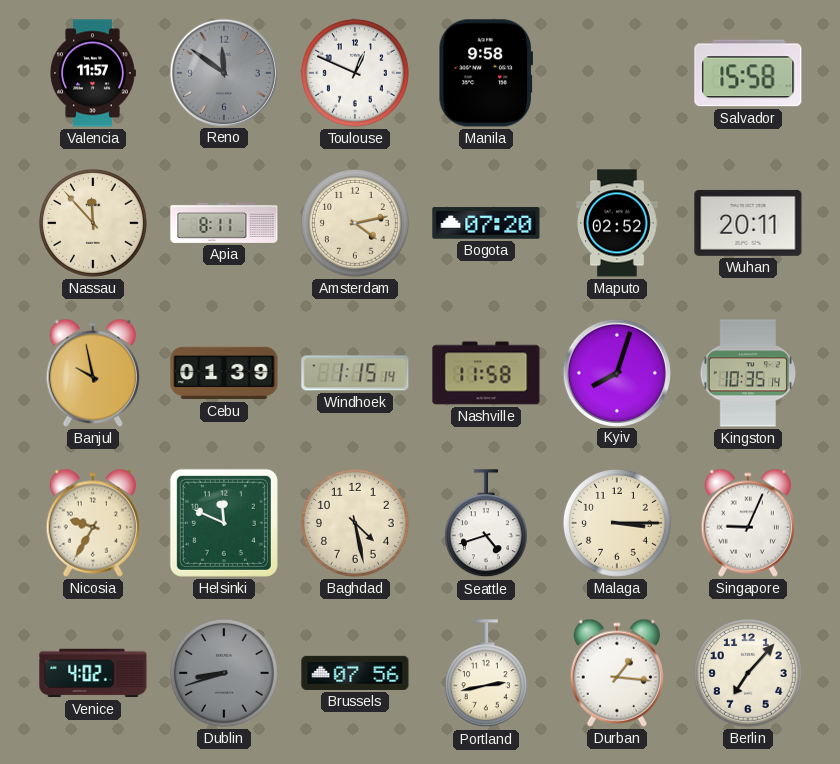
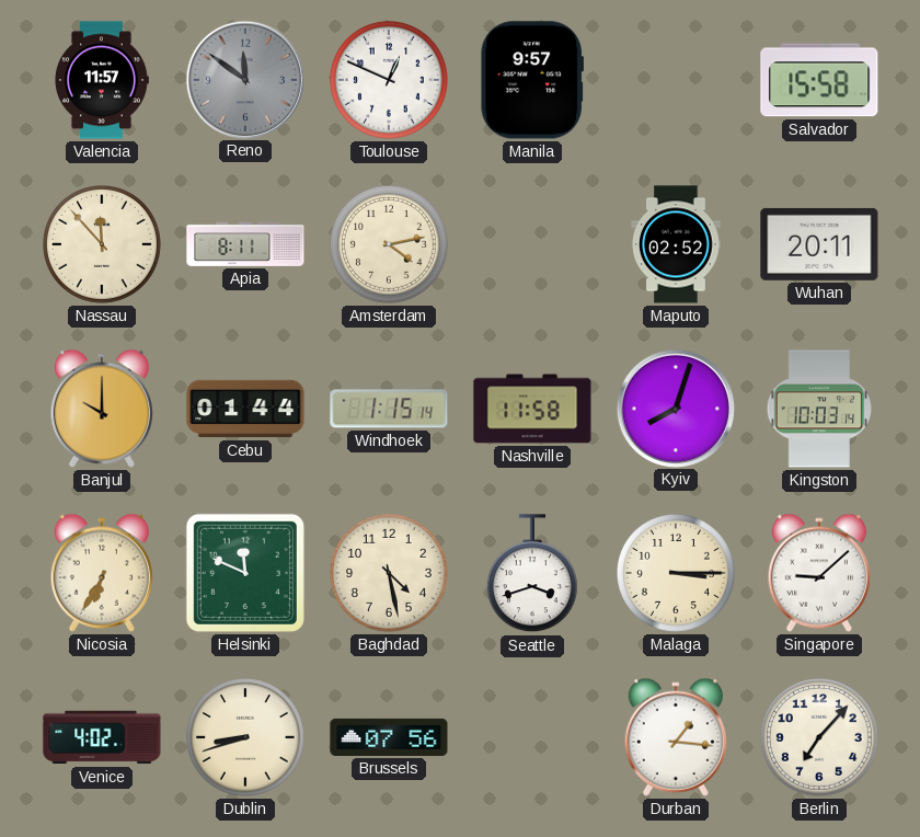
Manila: 9:58 -> 9:57
Bogota: 07:20 -> none
Banjul: 9:58 -> 10:00
Cebu: 01:39 -> 01:44
Kingston: 10:35 -> 10:03
Nicosia: 9:35 -> 6:35
Seattle: 4:42 -> 3:42
Singapore: 9:04 -> 9:08
Dublin dial: grey -> cream
Portland: 2:43 -> none
